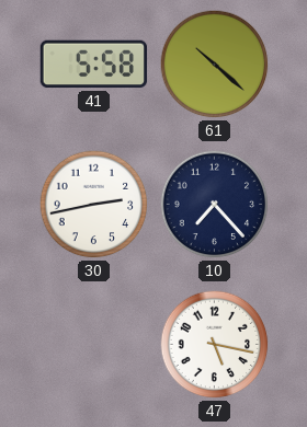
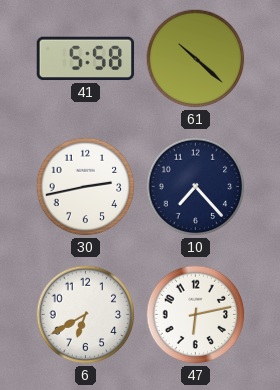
6: none -> 6:40
47: 5:17 -> 6:13
